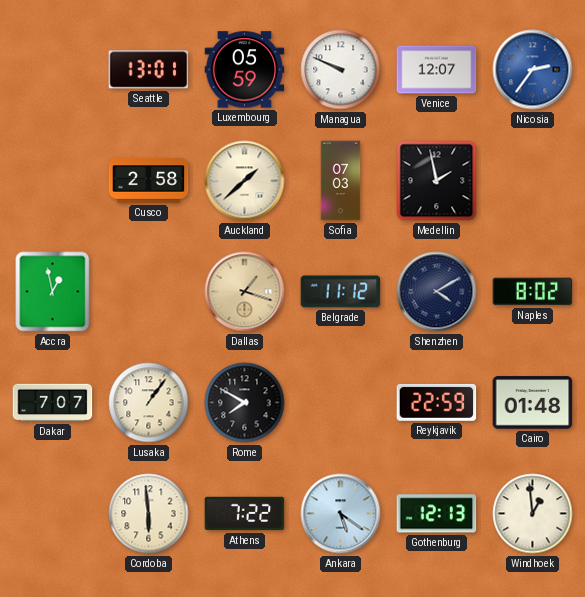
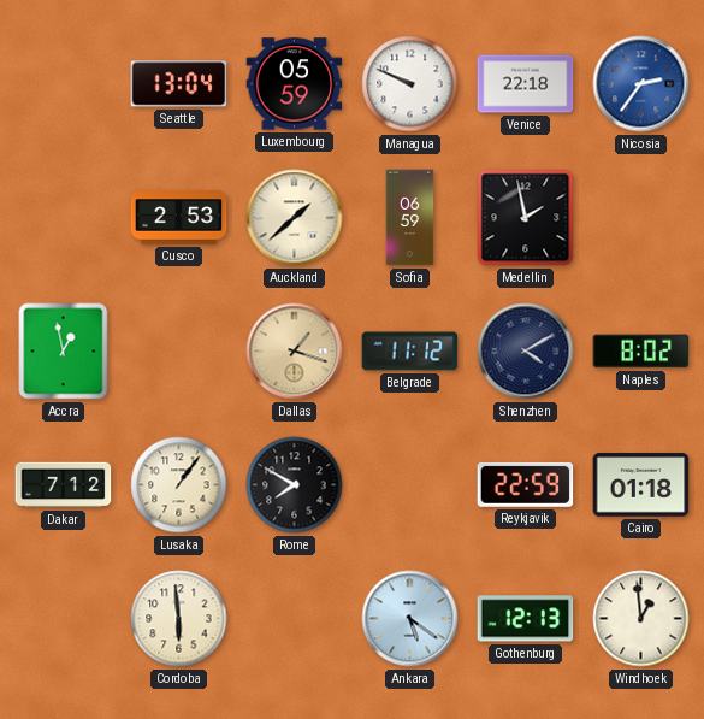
Seattle: 13:01 -> 13:04
Venice: 12:07 -> 22:18
Cusco: 2:58 -> 2:53
Sofia: 07:03 -> 06:59
Dakar: 7:07 -> 7:12
Cairo: 01:48 -> 01:18
Athens: 7:22 -> none
